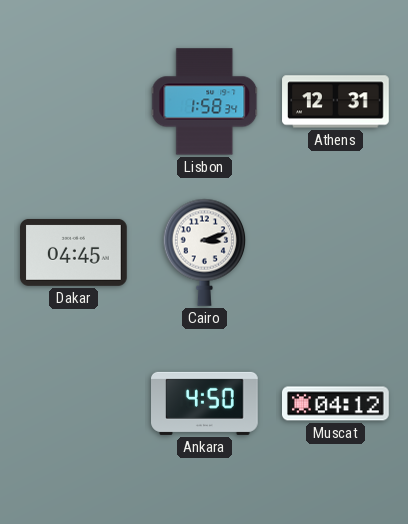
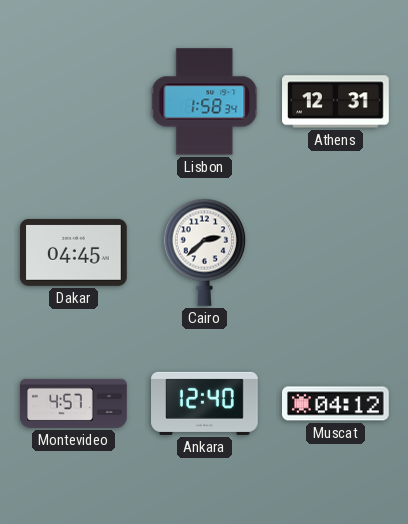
Cairo: 3:12 -> 2:38
Montevideo: none -> 4:57
Ankara: 4:50 -> 12:40
